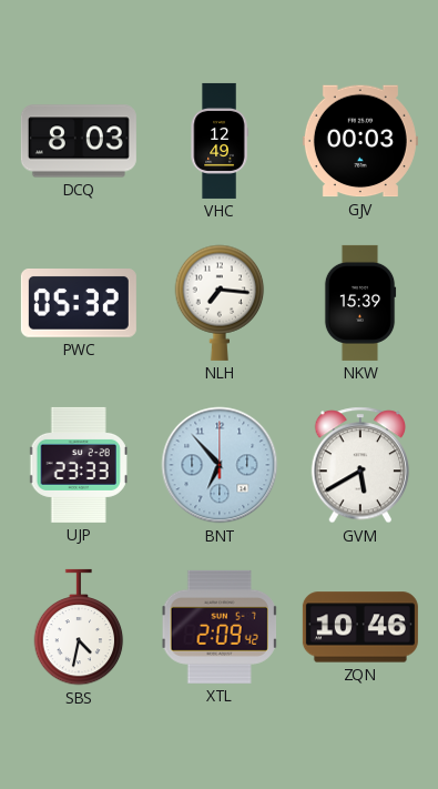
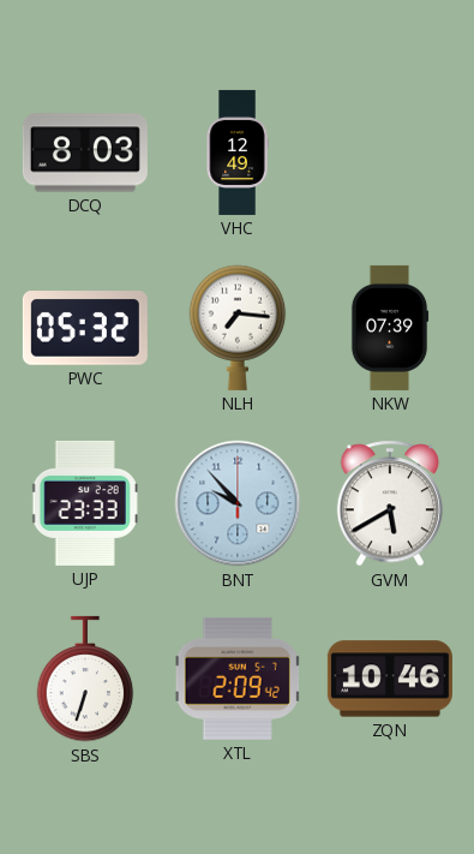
GJV: 00:03 -> none
NKW: 15:39 -> 07:39
BNT: 6:53 -> 9:53
SBS: 4:32 -> 6:33
